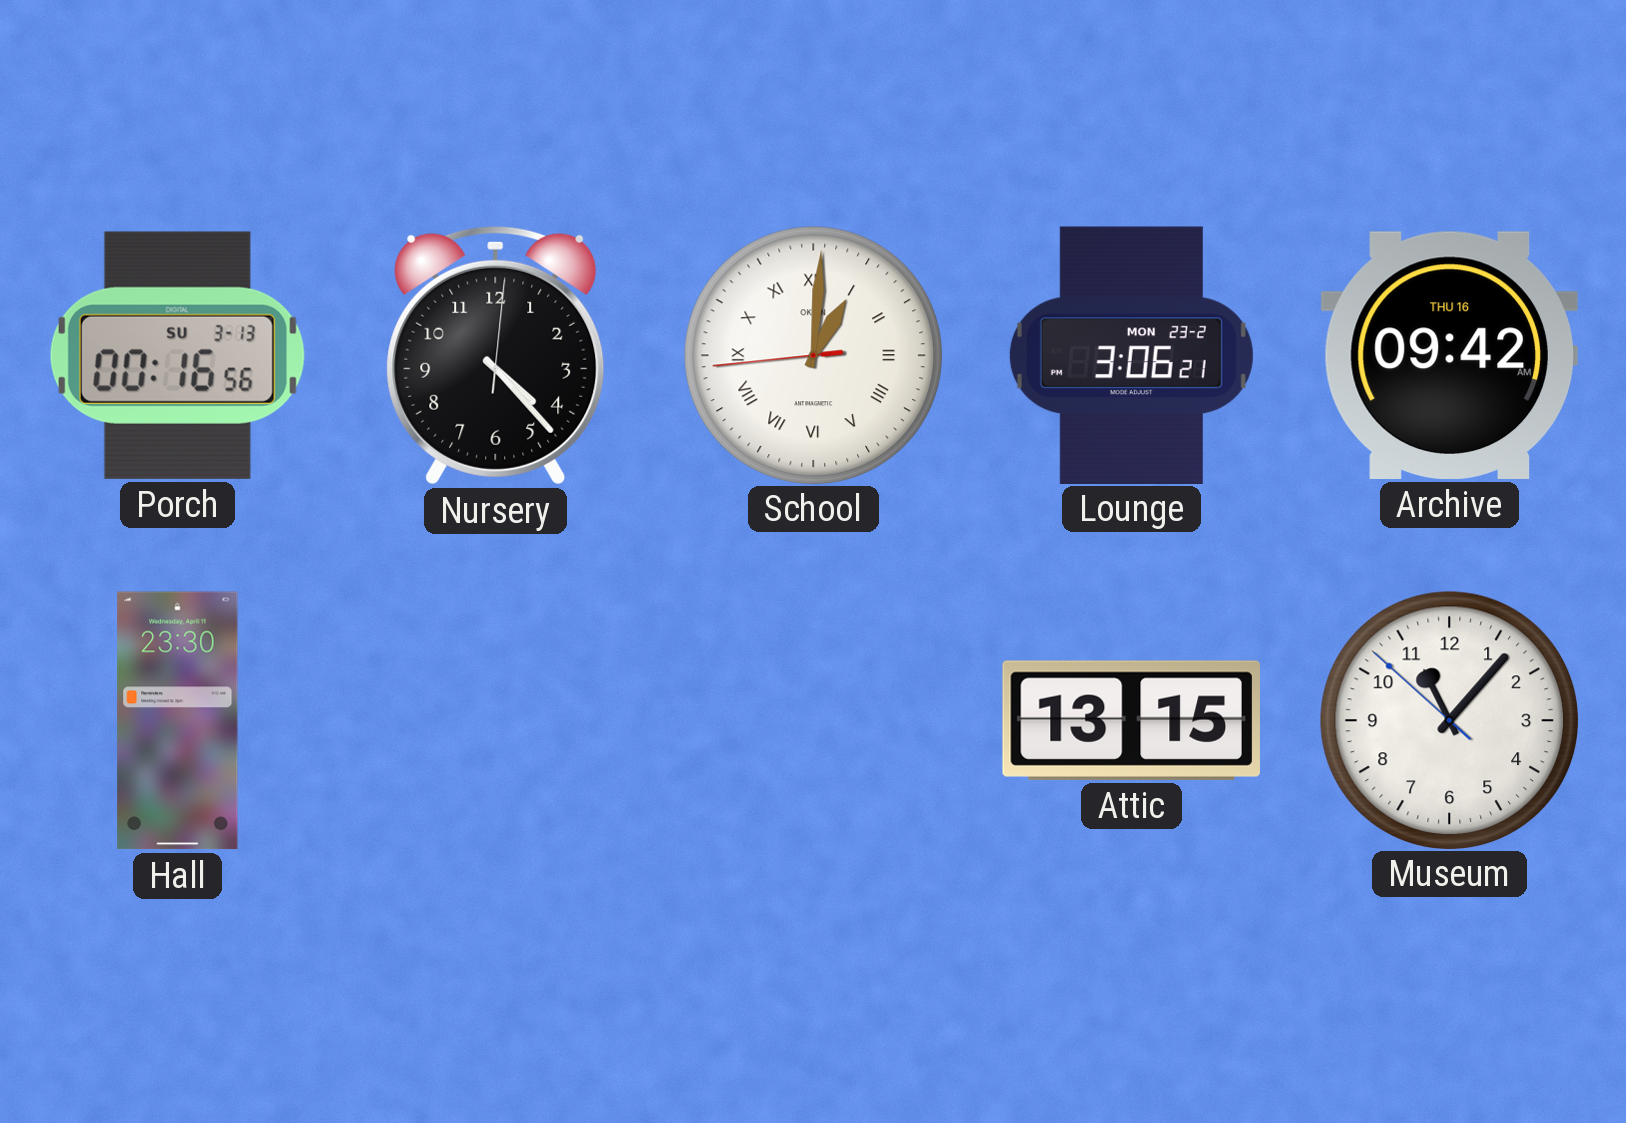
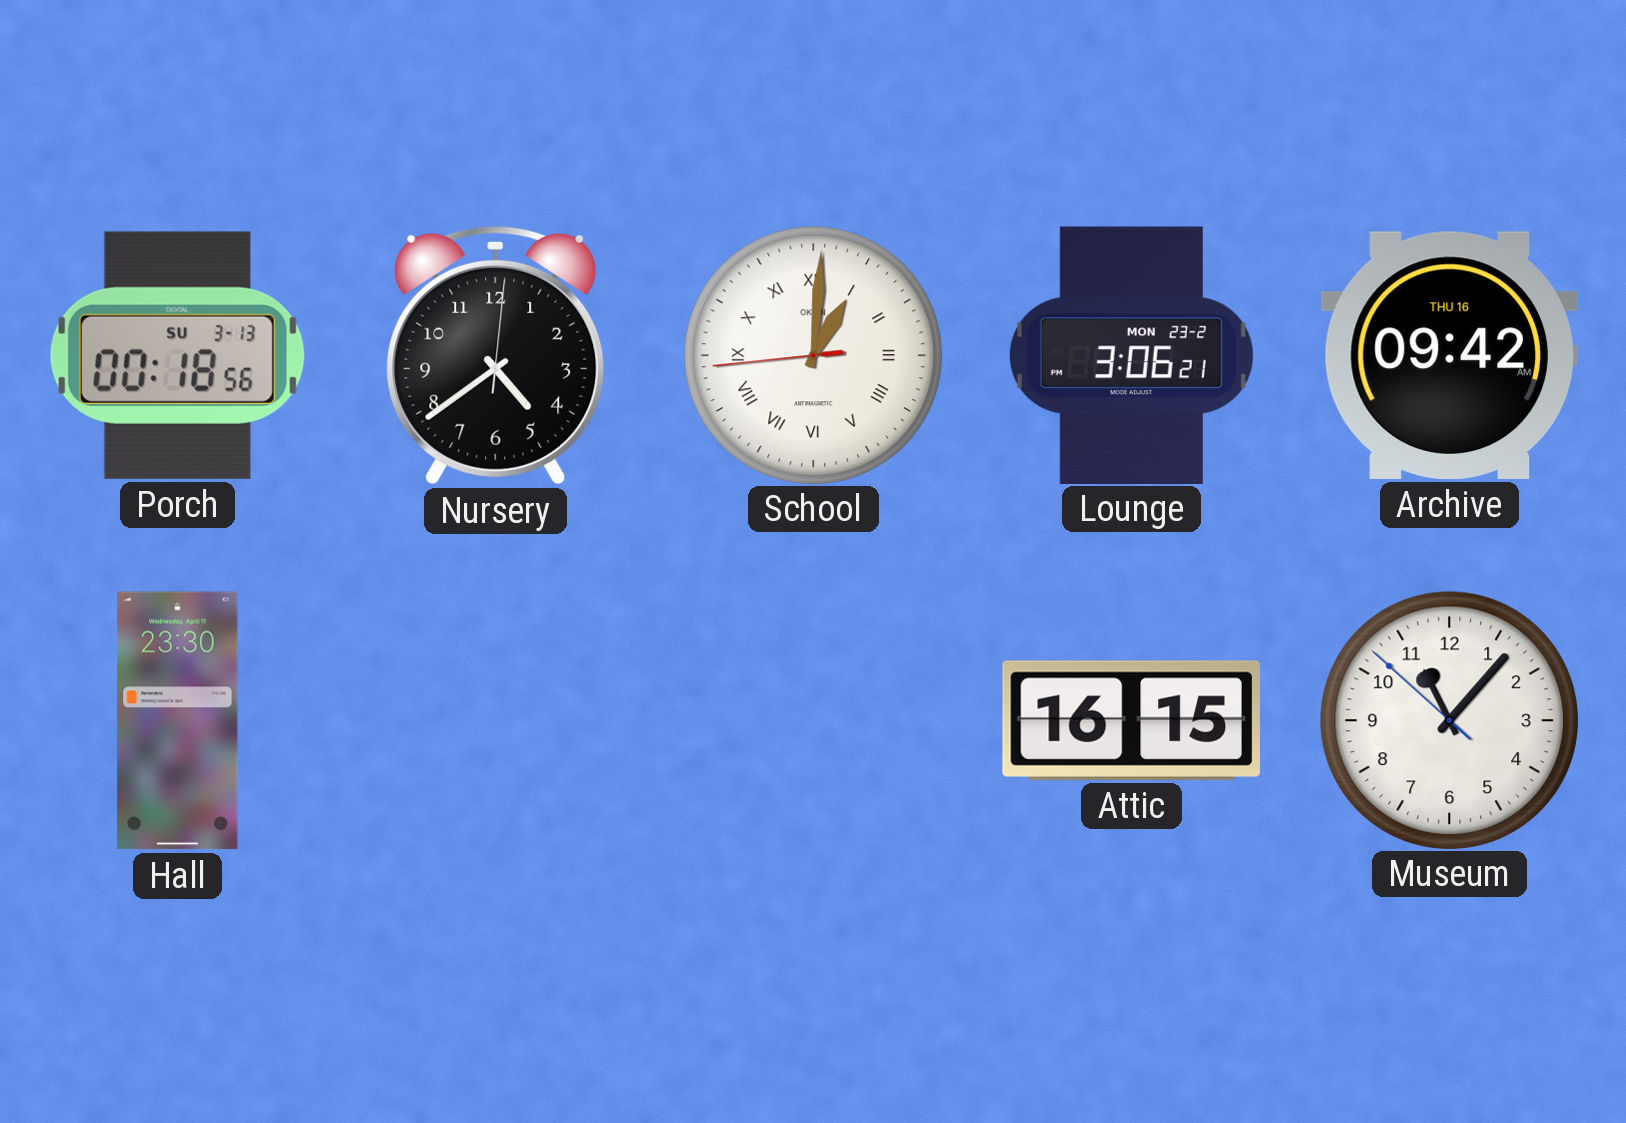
Porch: 00:16 -> 00:18
Nursery: 4:23 -> 4:39
Attic: 13:15 -> 16:15
